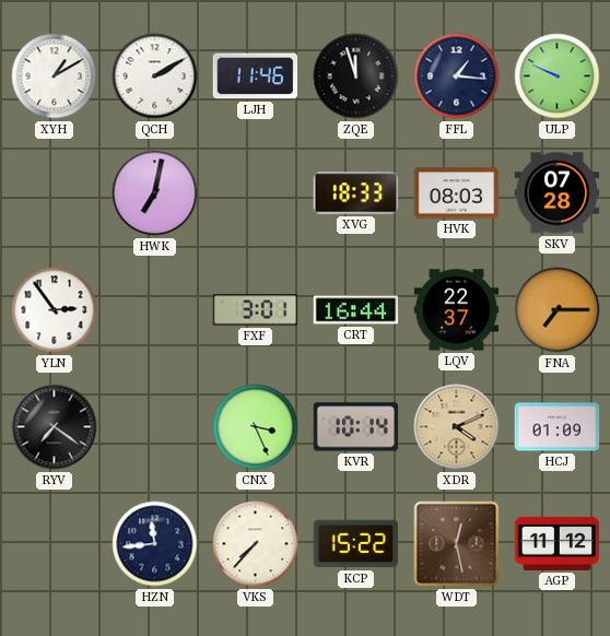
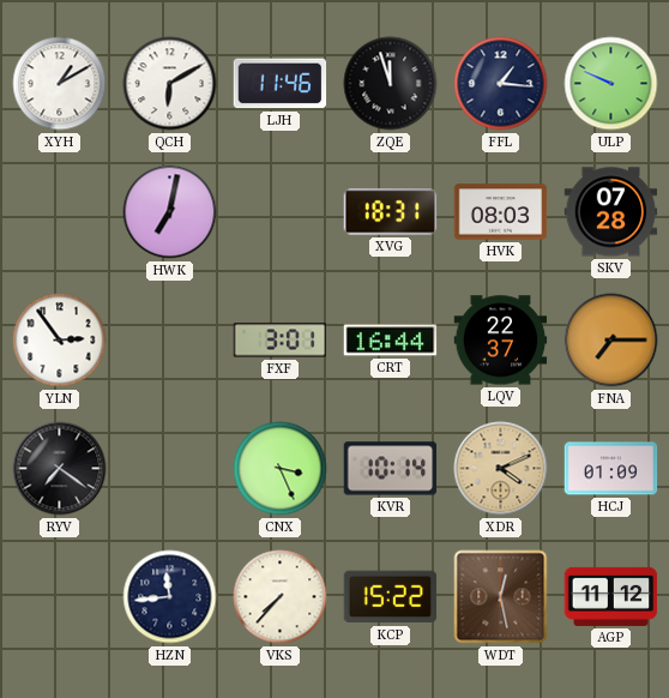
QCH: 2:10 -> 6:10
XVG: 18:33 -> 18:31
